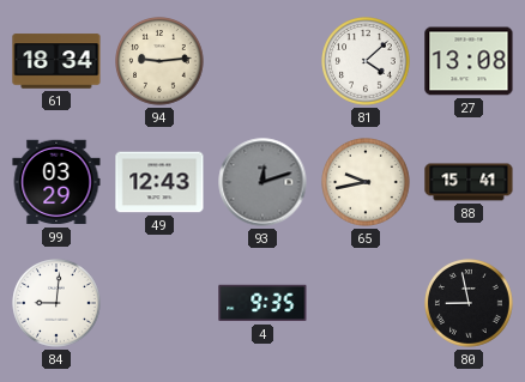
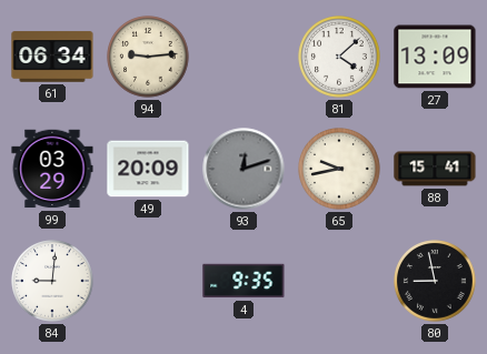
61: 18:34 -> 06:34
27: 13:08 -> 13:09
49: 12:43 -> 20:09
